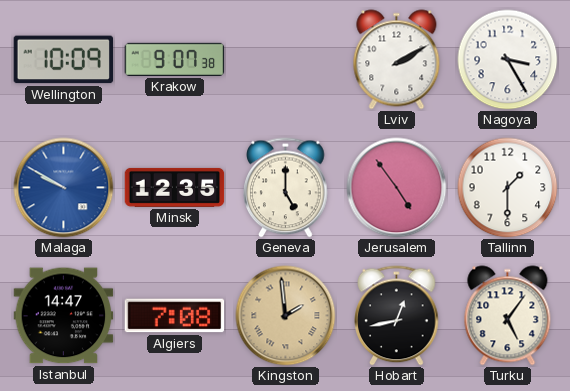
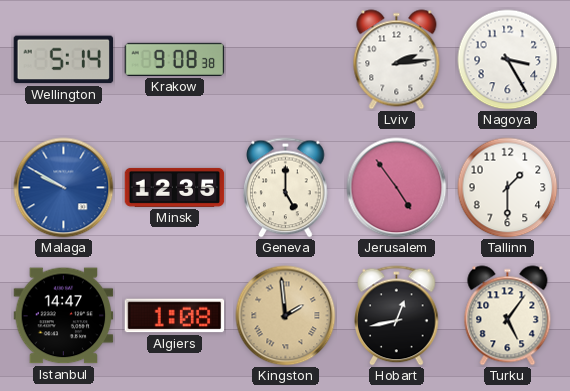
Wellington: 10:09 -> 5:14
Krakow: 9:07 -> 9:08
Lviv: 2:10 -> 2:14
Algiers: 7:08 -> 1:08
